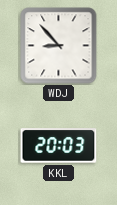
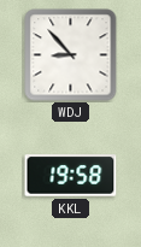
KKL: 20:03 -> 19:58
